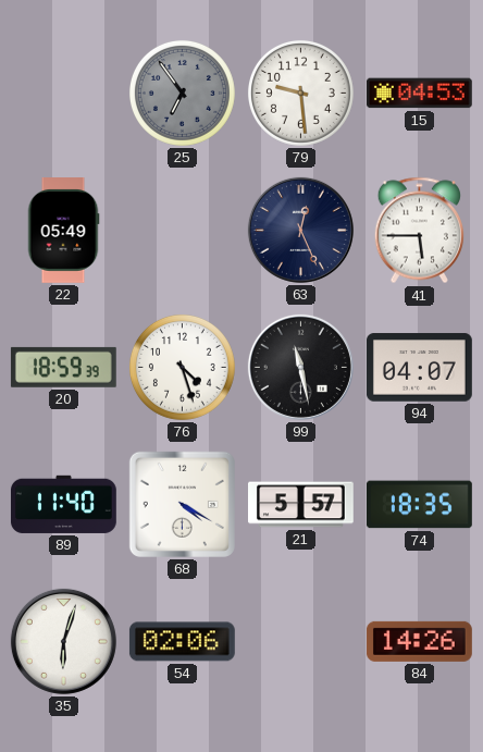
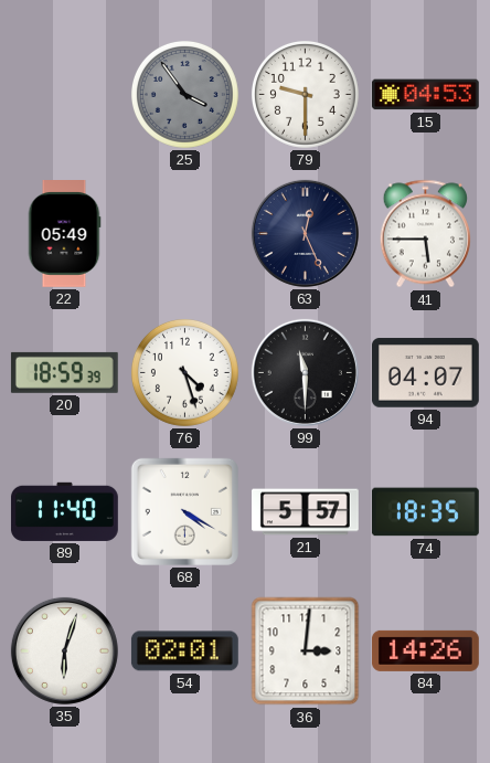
25: 6:54 -> 3:54
79: 9:29 -> 9:30
99: 11:28 -> 11:30
54: 02:06 -> 02:01
36: none -> 3:01
